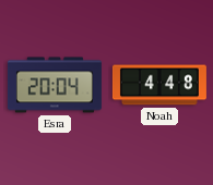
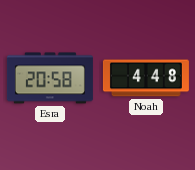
Esra: 20:04 -> 20:58
